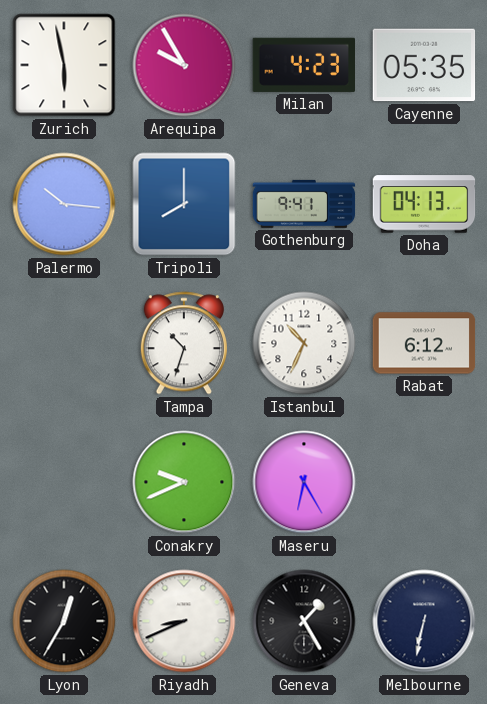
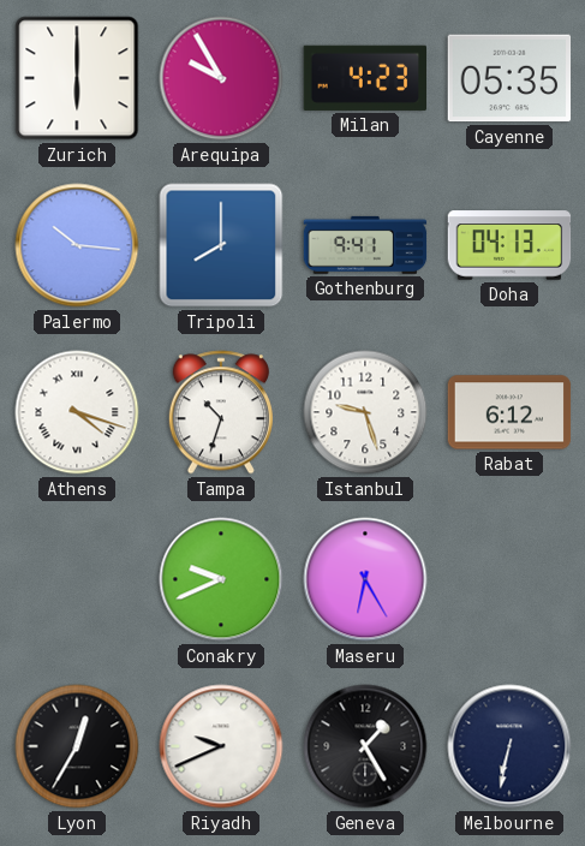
Zurich: 5:58 -> 6:00
Athens: none -> 4:18
Istanbul: 10:34 -> 9:27
Riyadh: 8:41 -> 9:41
